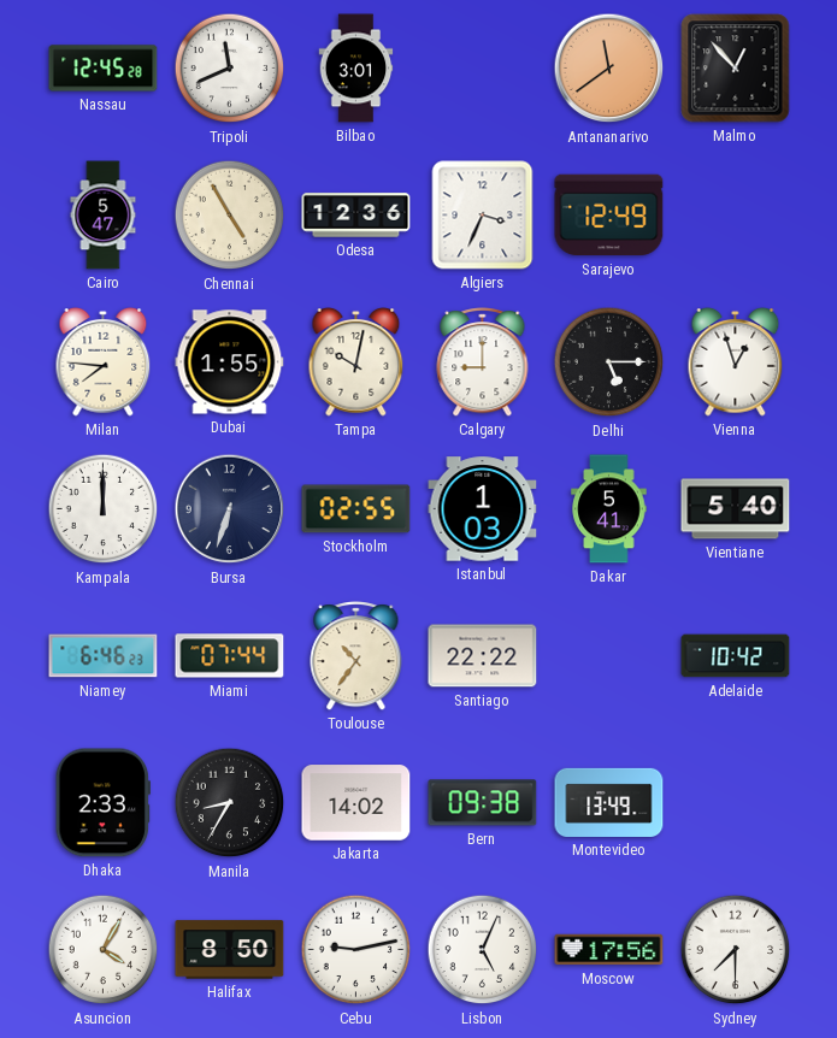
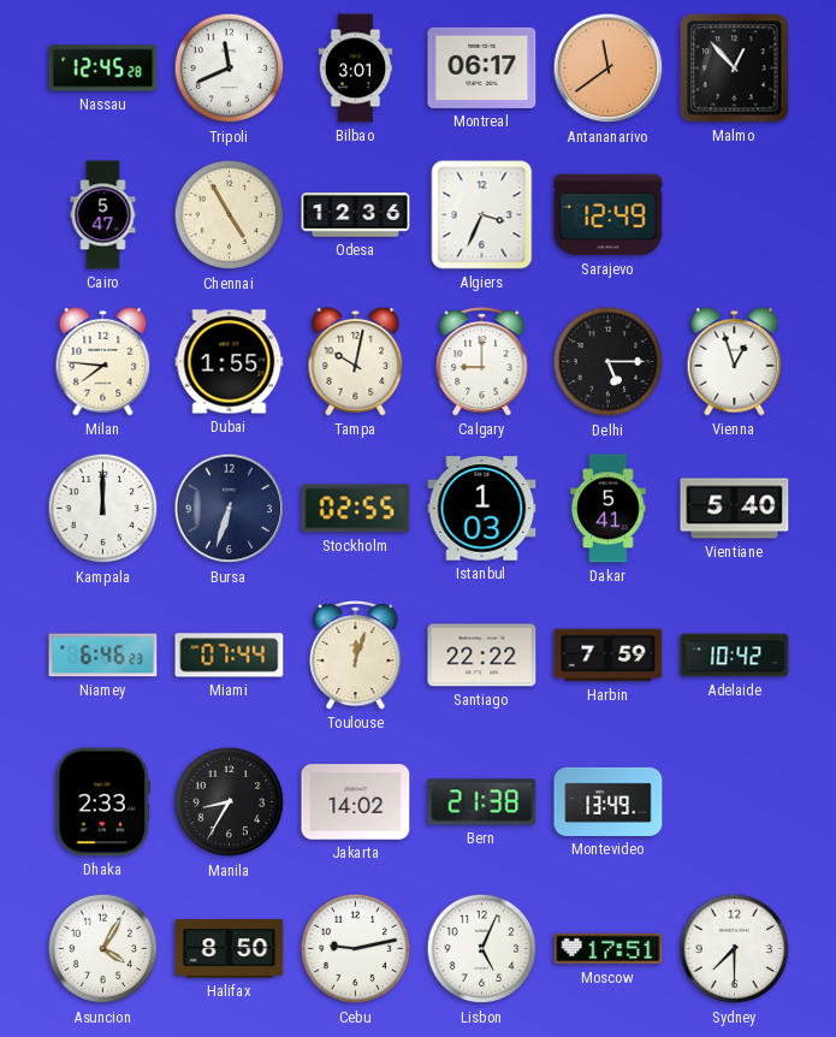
Montreal: none -> 06:17
Toulouse: 10:36 -> 12:03
Harbin: none -> 7:59
Bern: 09:38 -> 21:38
Moscow: 17:56 -> 17:51
